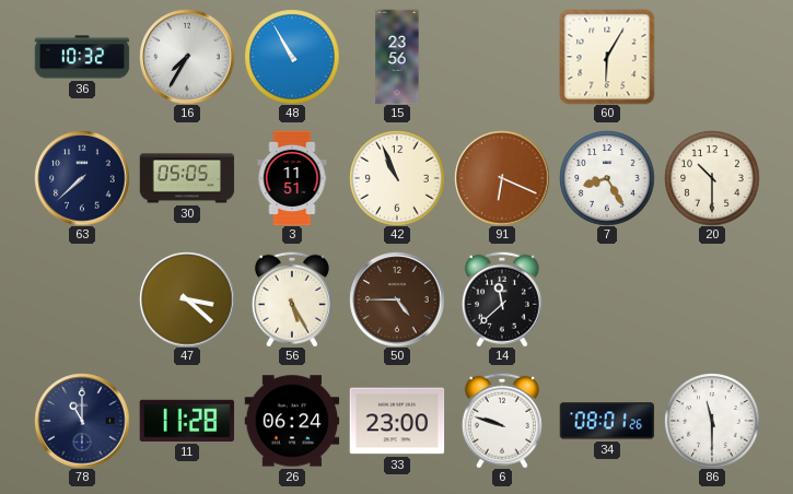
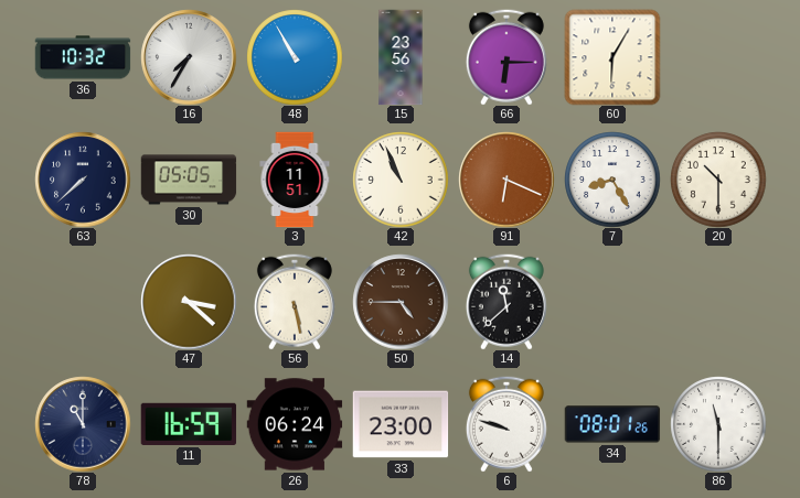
66: none -> 6:15
56: 5:25 -> 5:28
11: 11:28 -> 16:59
